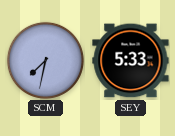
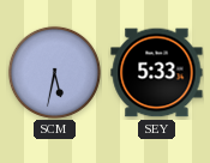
SCM: 7:32 -> 5:32
